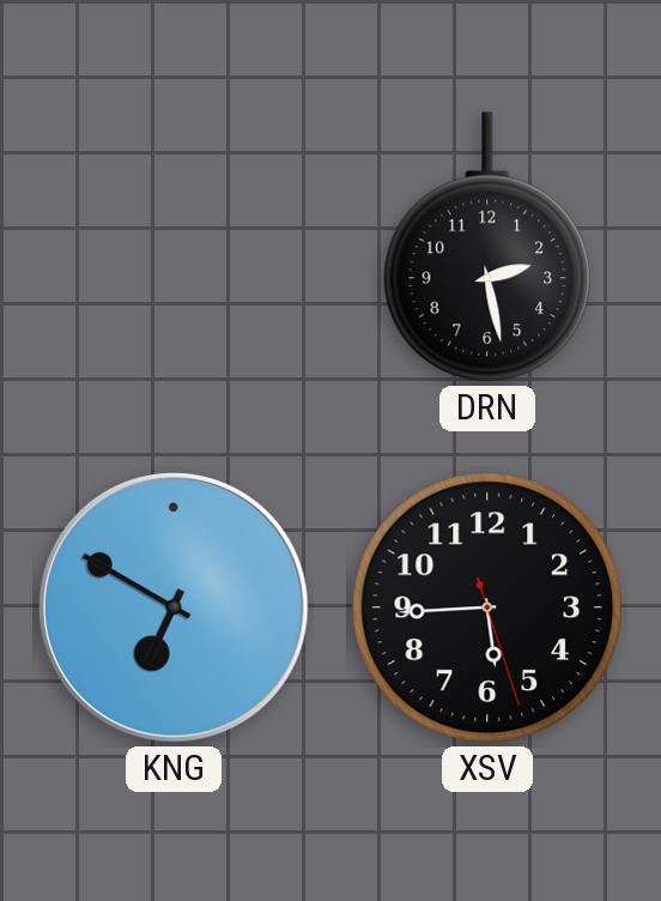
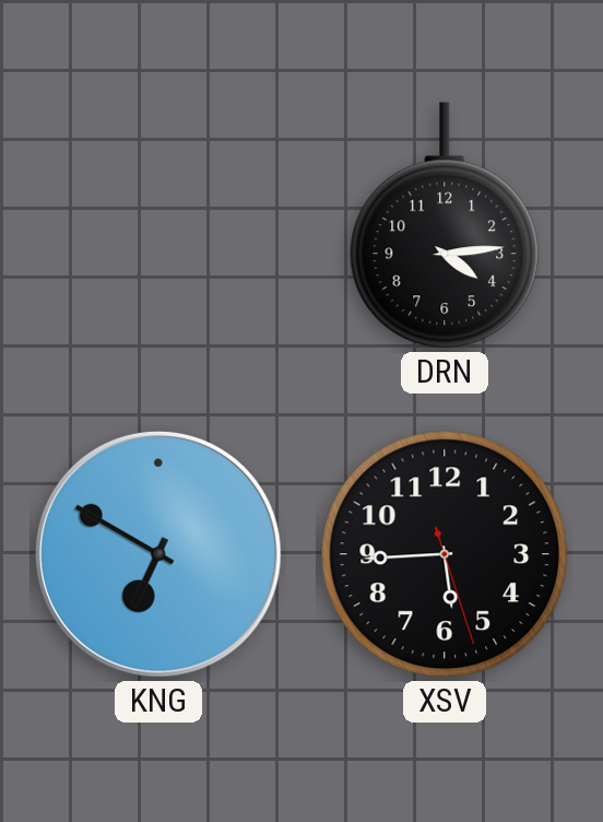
DRN: 2:28 -> 4:14
